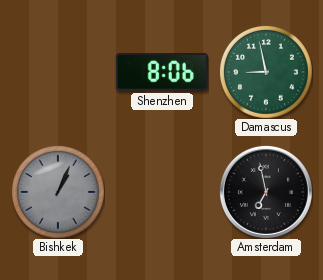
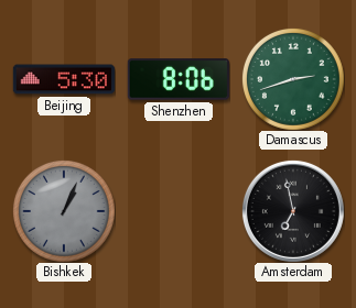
Beijing: none -> 5:30
Damascus: 8:58 -> 2:42
